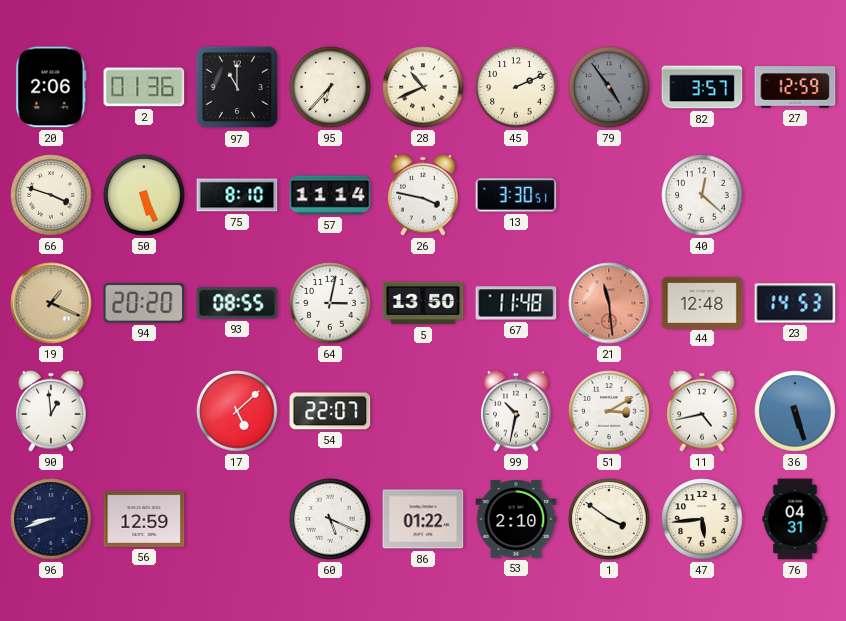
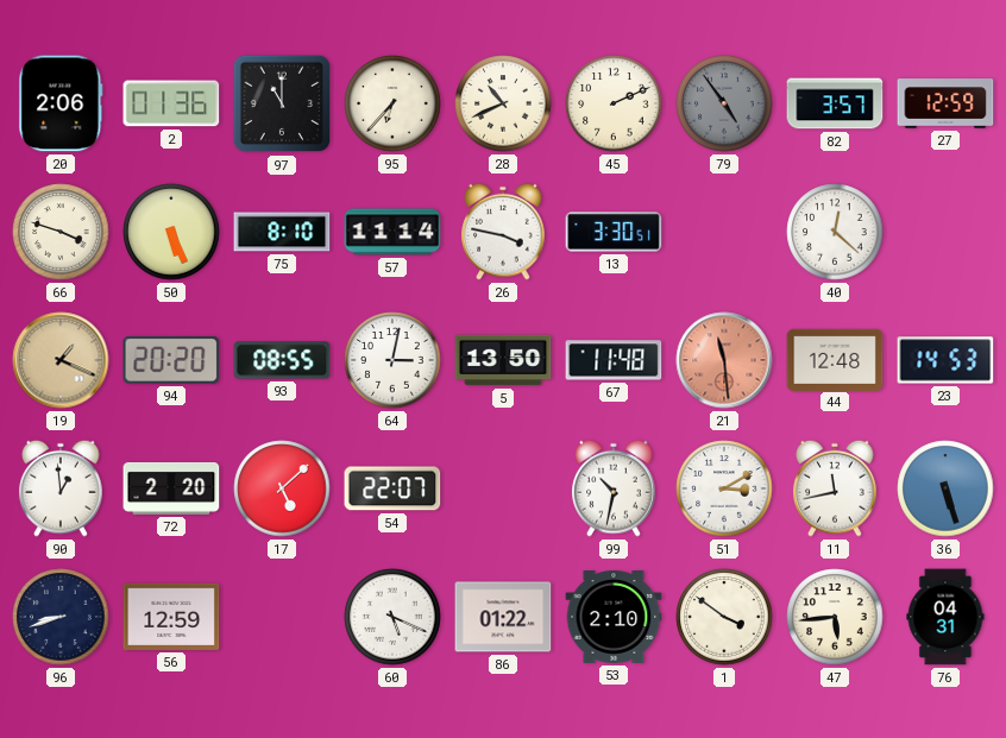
72: none -> 2:20
11: 4:43 -> 11:43
